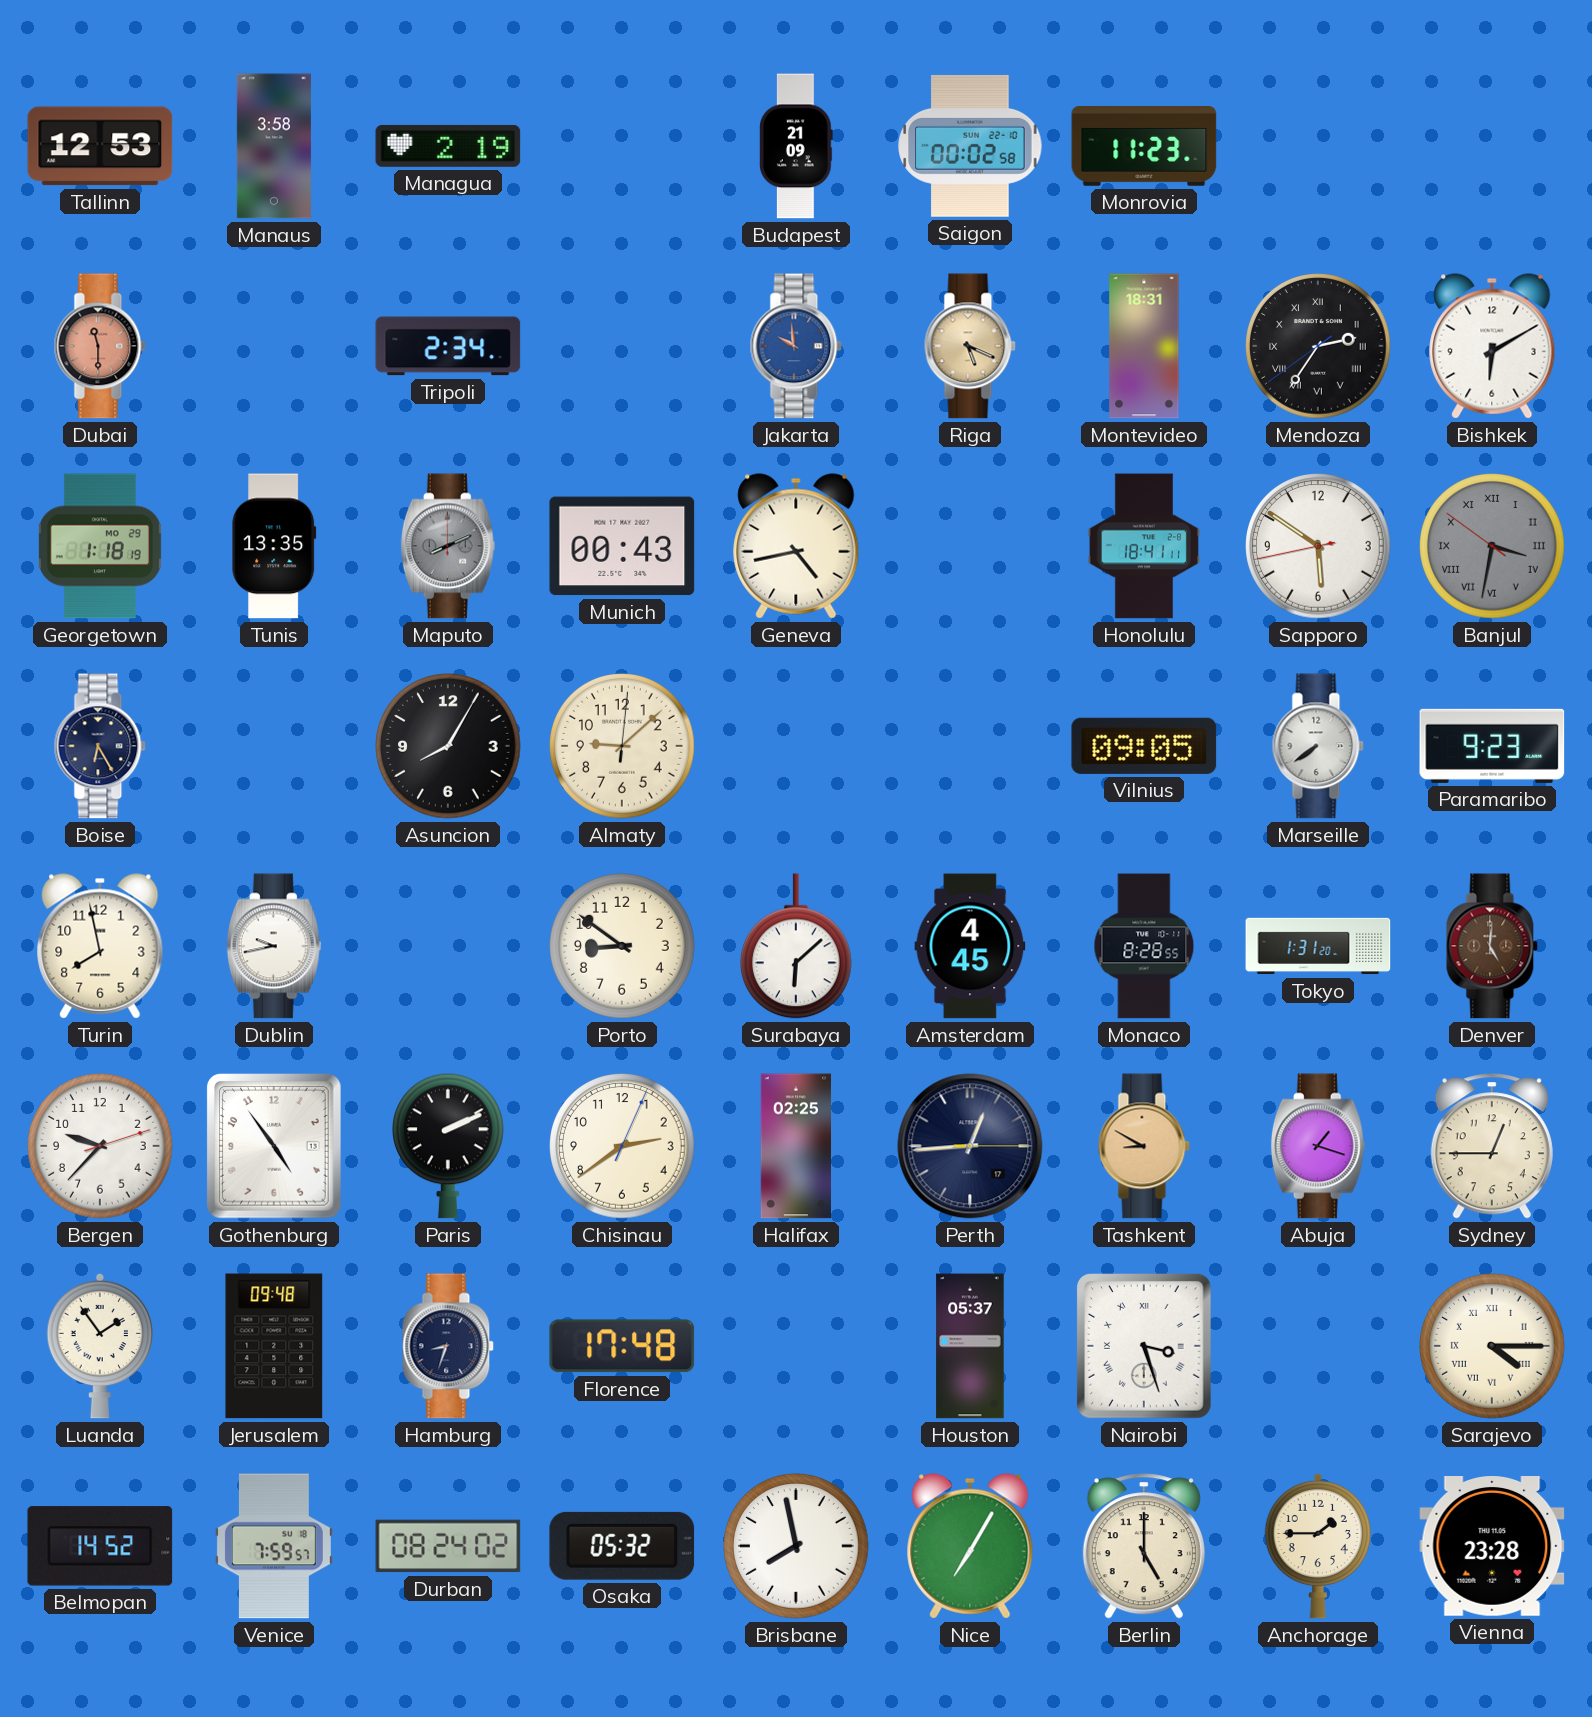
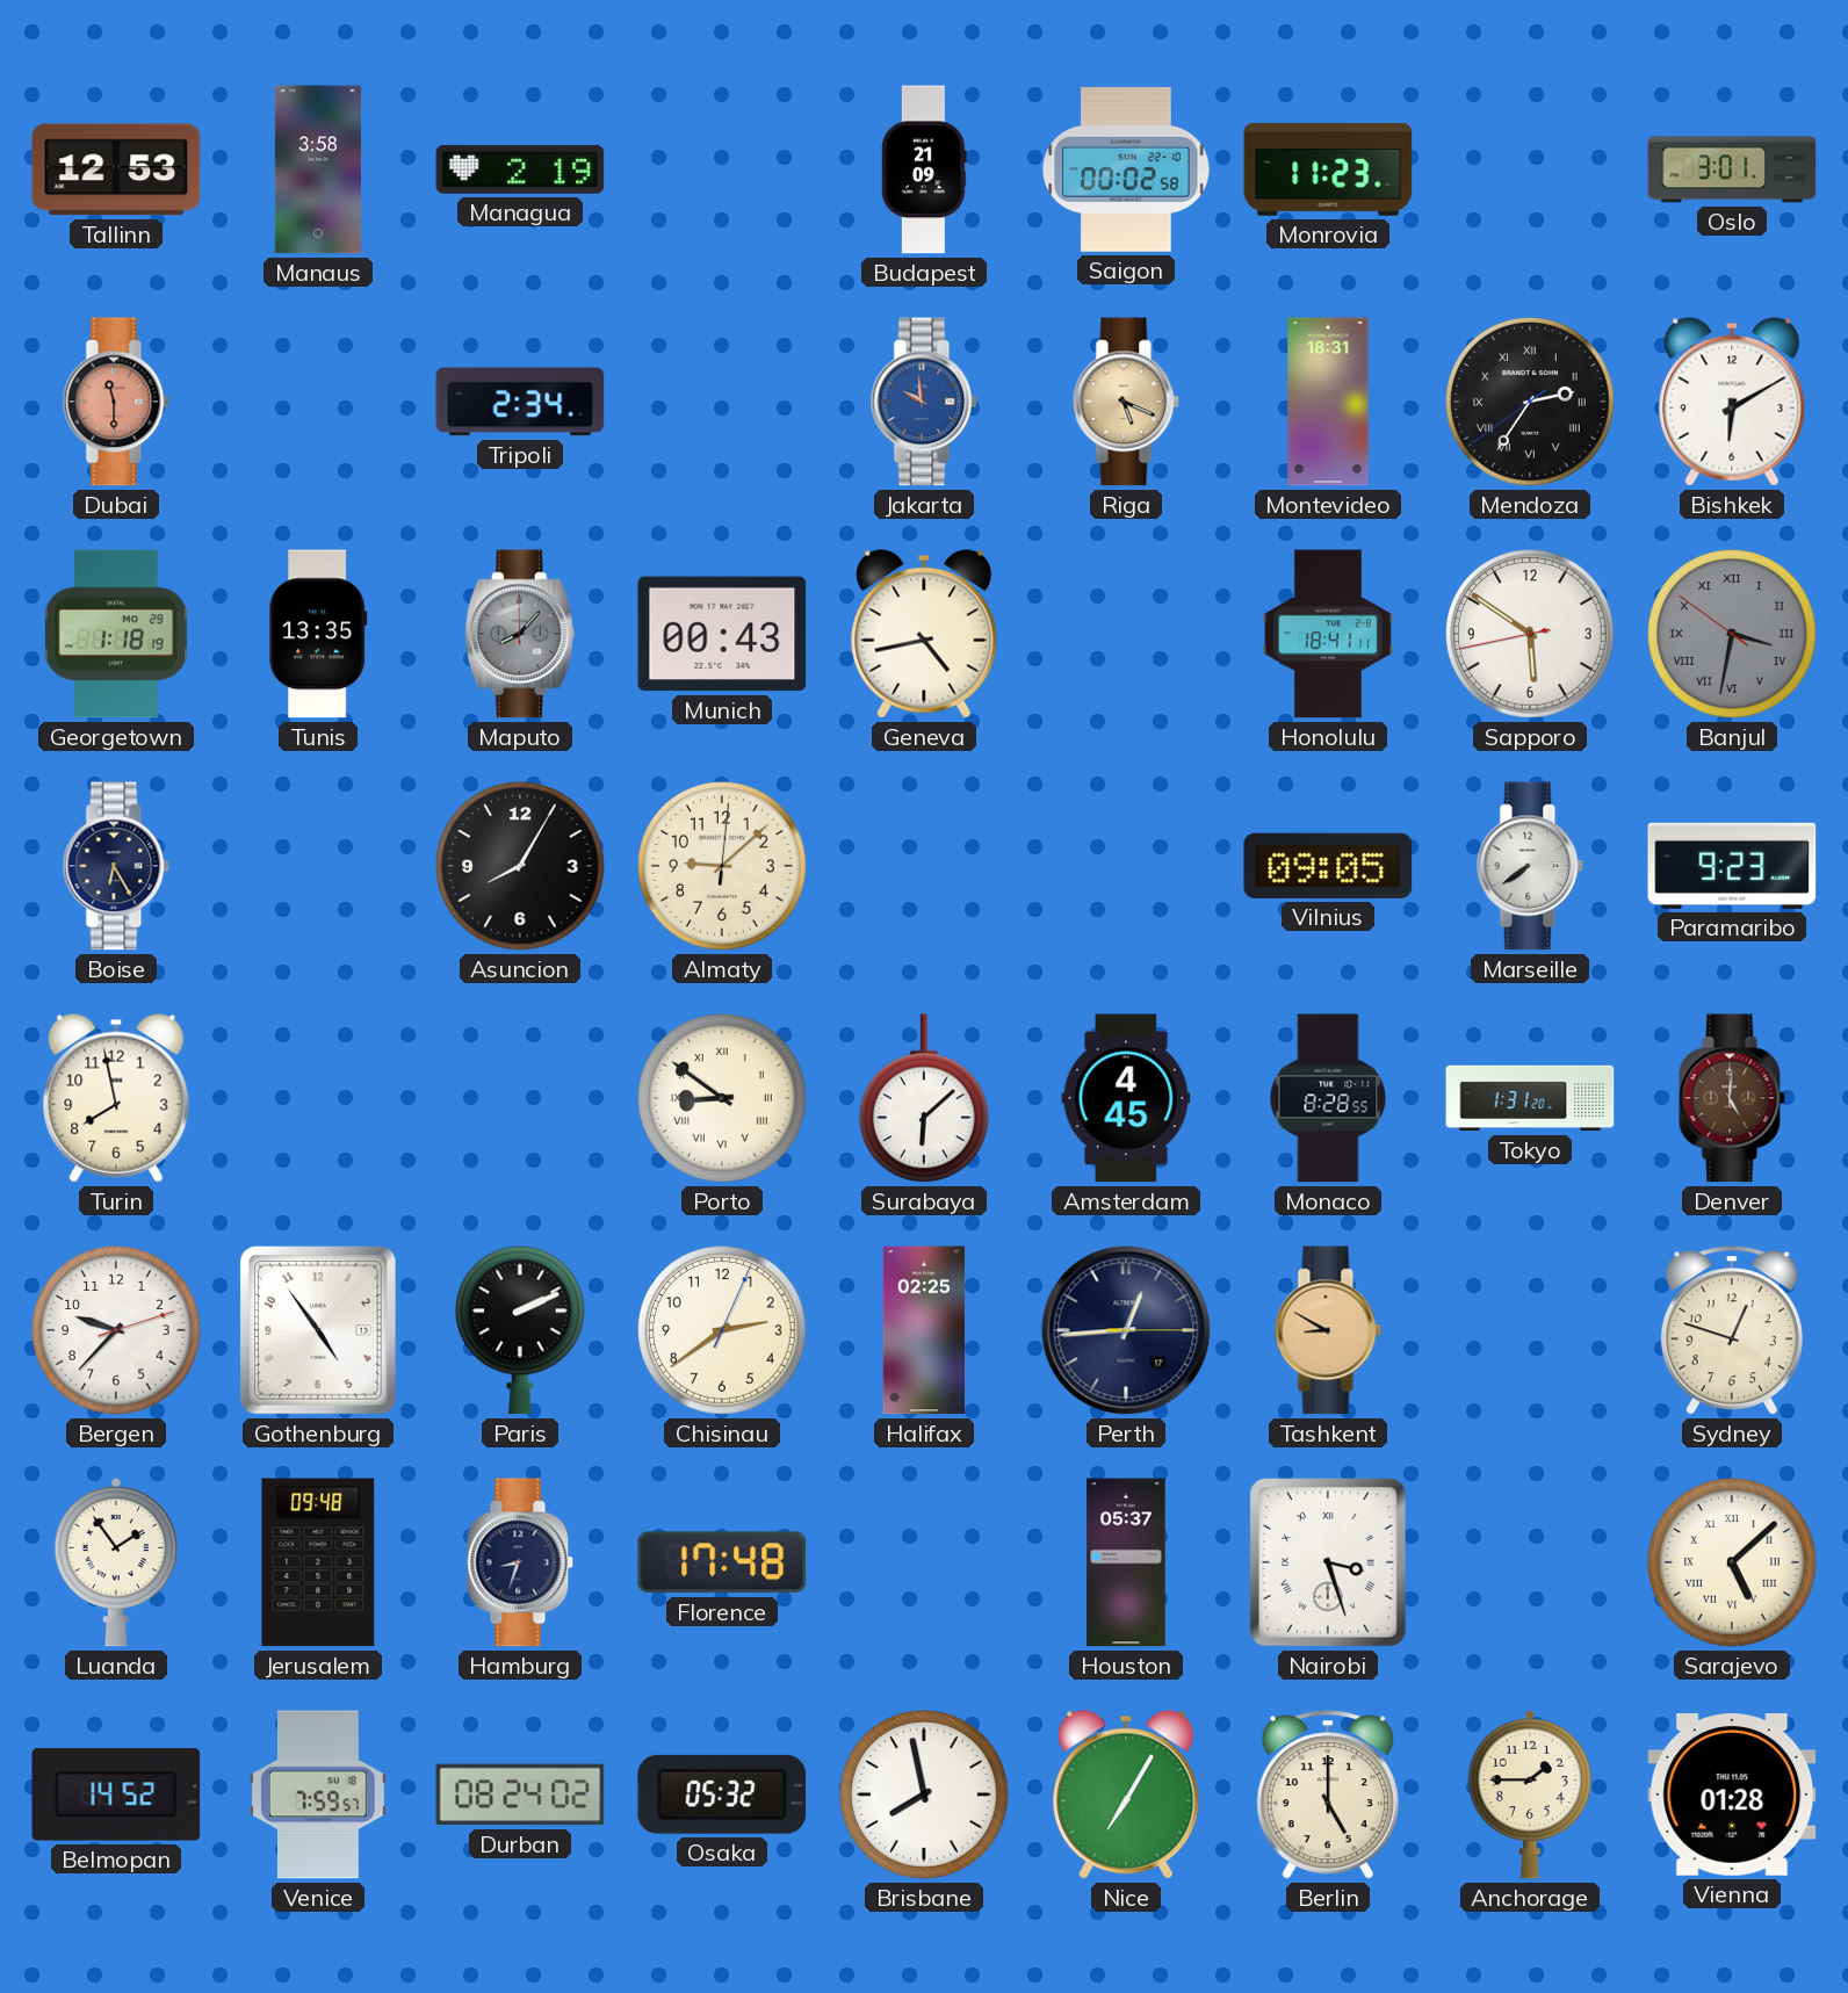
Oslo: none -> 3:01
Maputo: 8:11 -> 8:07
Dublin: 9:43 -> none
Porto numerals: Arabic -> Roman
Abuja: 1:18 -> none
Sydney: 12:45 -> 12:48
Sarajevo: 4:15 -> 5:08
Vienna: 23:28 -> 01:28
